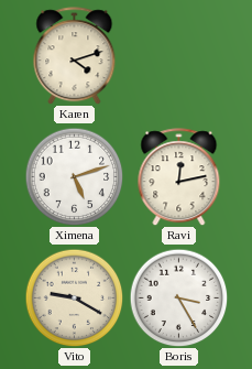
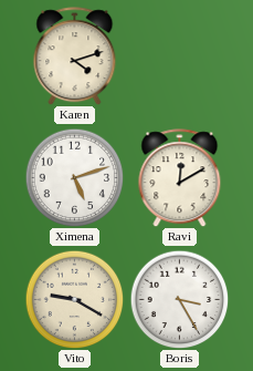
Ravi: 12:13 -> 12:10
